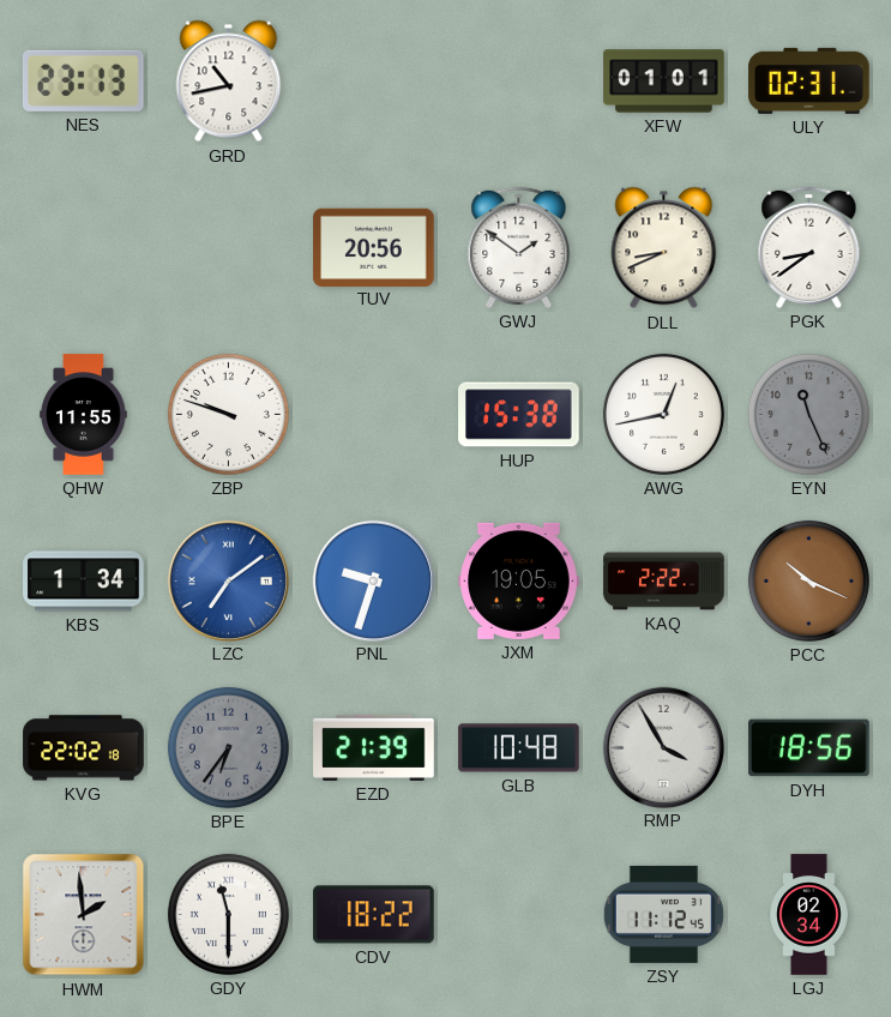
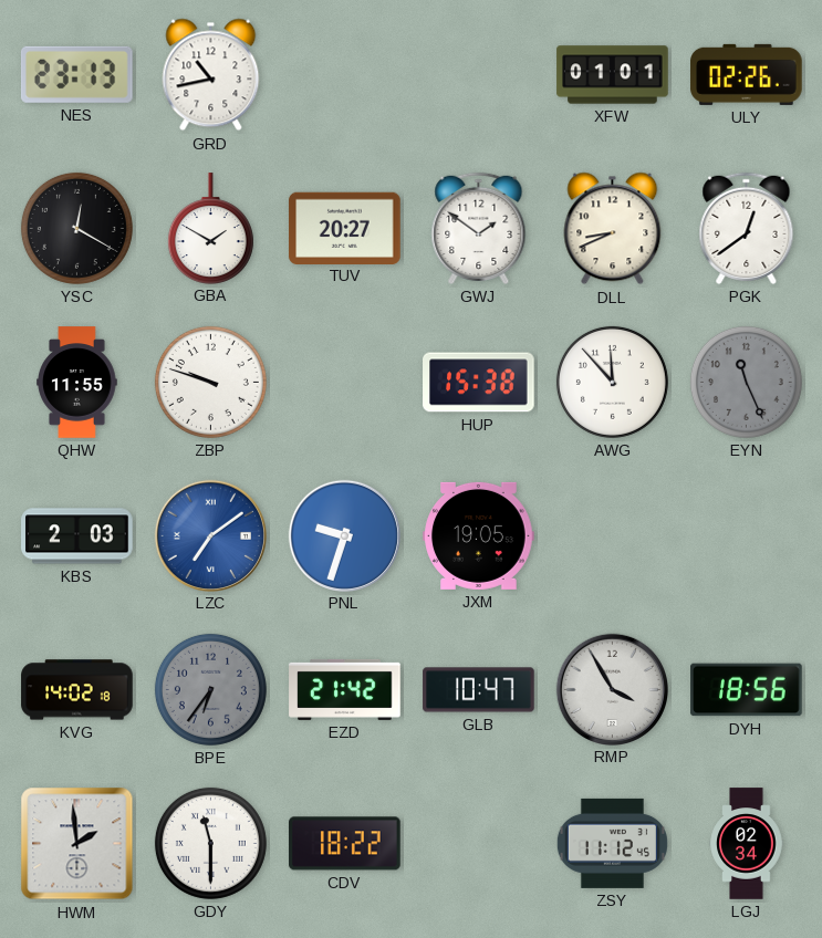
ULY: 02:31 -> 02:26
YSC: none -> 12:20
GBA: none -> 1:50
TUV: 20:56 -> 20:27
PGK: 8:39 -> 12:39
AWG: 12:43 -> 11:53
KBS: 1:34 -> 2:03
KAQ: 2:22 -> none
PCC: 10:19 -> none
KVG: 22:02 -> 14:02
EZD: 21:39 -> 21:42
GLB: 10:48 -> 10:47
